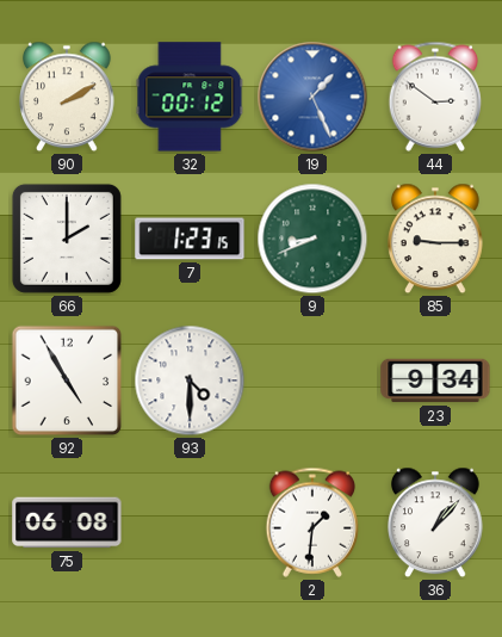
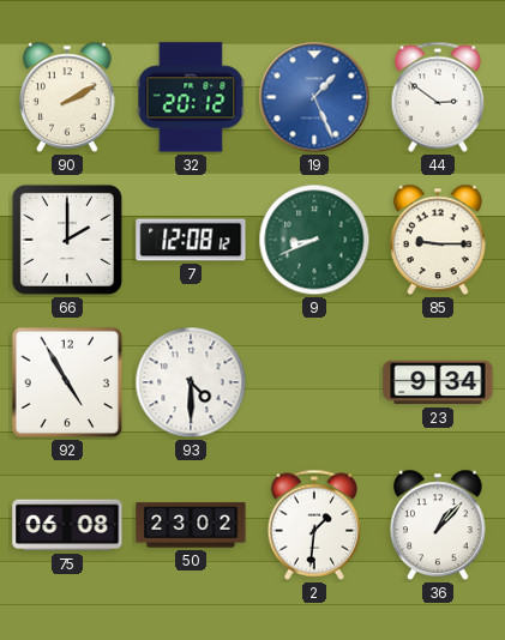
32: 00:12 -> 20:12
7: 1:23 -> 12:08
50: none -> 23:02
